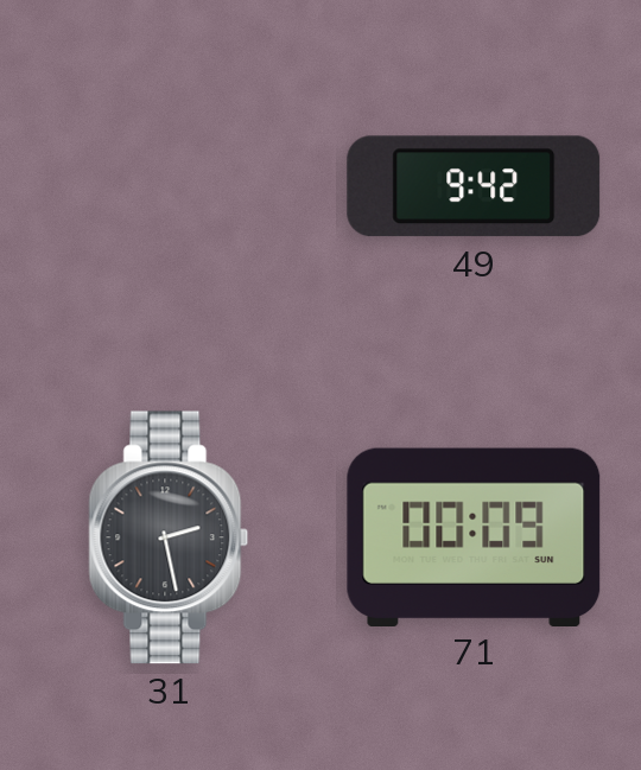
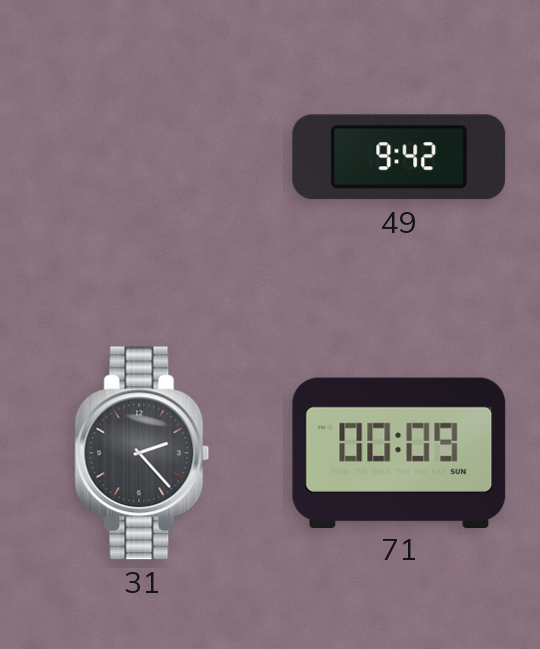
31: 2:28 -> 2:23
